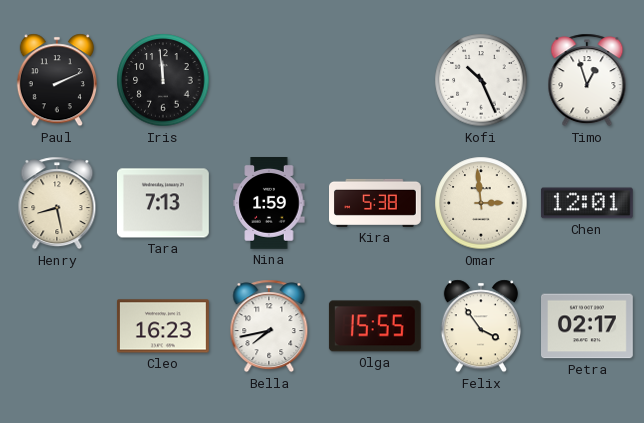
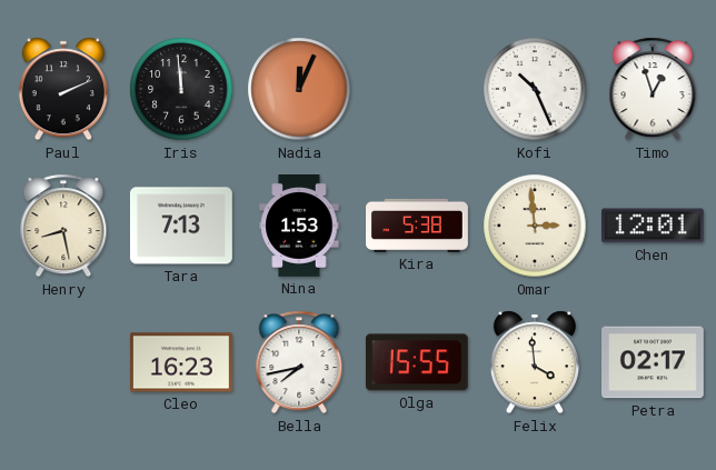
Nadia: none -> 12:04
Nina: 1:59 -> 1:53
Felix: 3:54 -> 3:59
